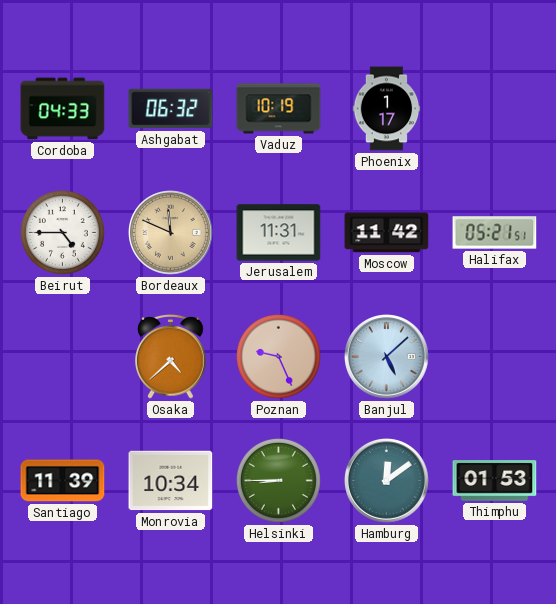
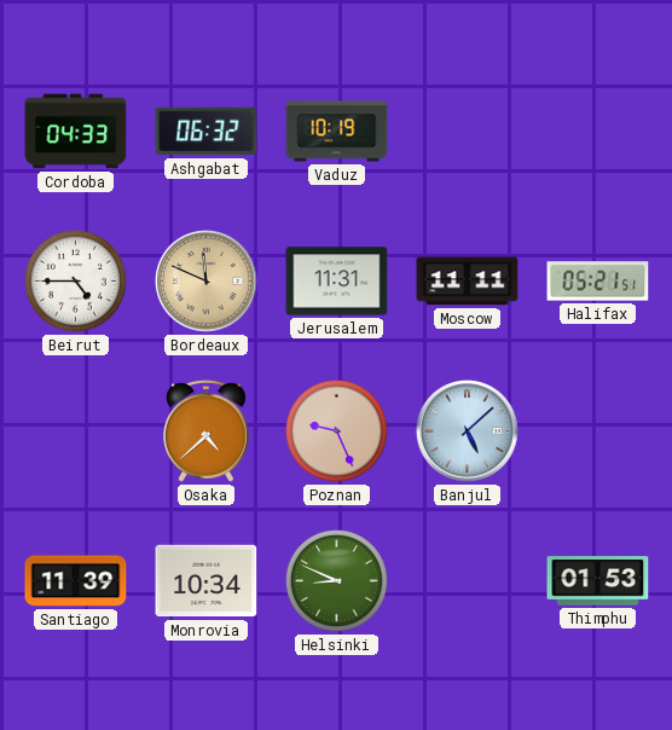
Phoenix: 1:17 -> none
Moscow: 11:42 -> 11:11
Helsinki: 8:45 -> 8:49
Hamburg: 12:09 -> none
